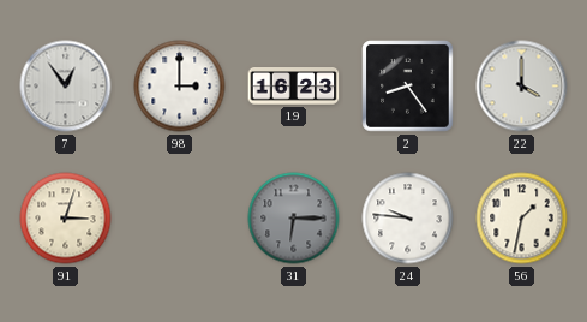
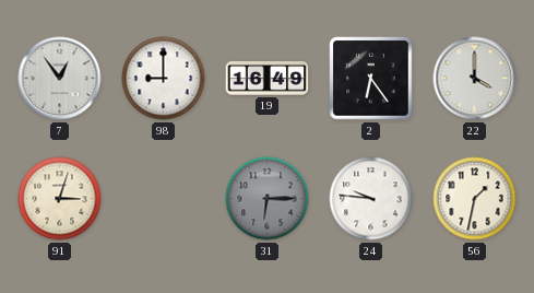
98: 3:00 -> 9:00
19: 16:23 -> 16:49
2: 8:24 -> 6:24
